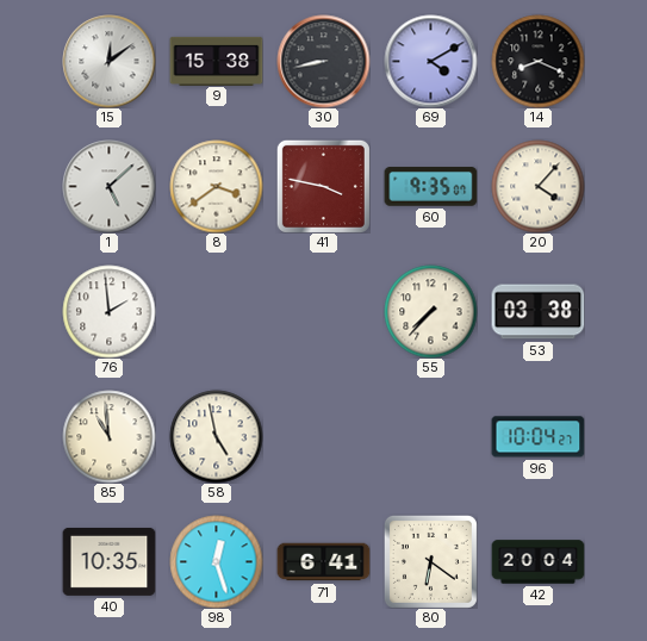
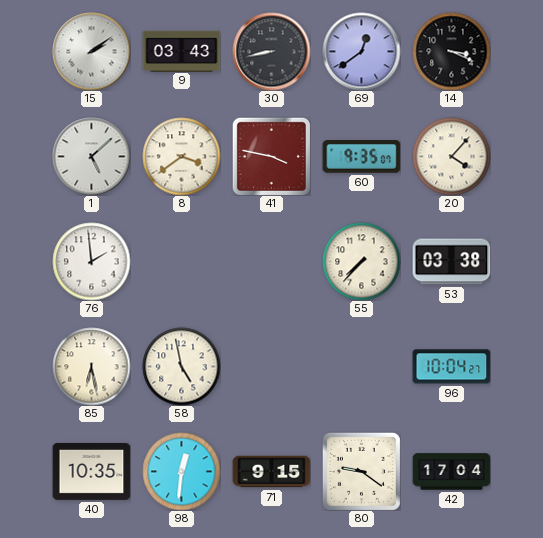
15: 12:09 -> 2:09
9: 15:38 -> 03:43
69: 4:10 -> 12:39
14: 8:19 -> 3:19
85: 10:59 -> 6:28
98: 12:27 -> 12:31
71: 6:41 -> 9:15
80: 6:21 -> 9:21
42: 20:04 -> 17:04
